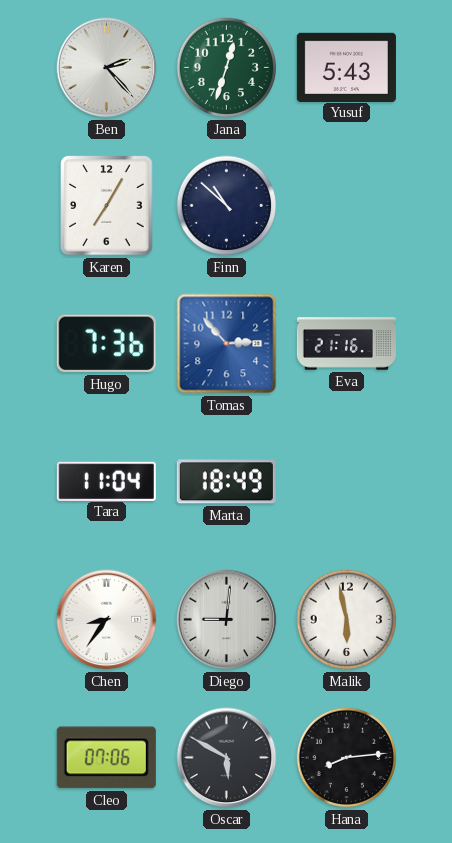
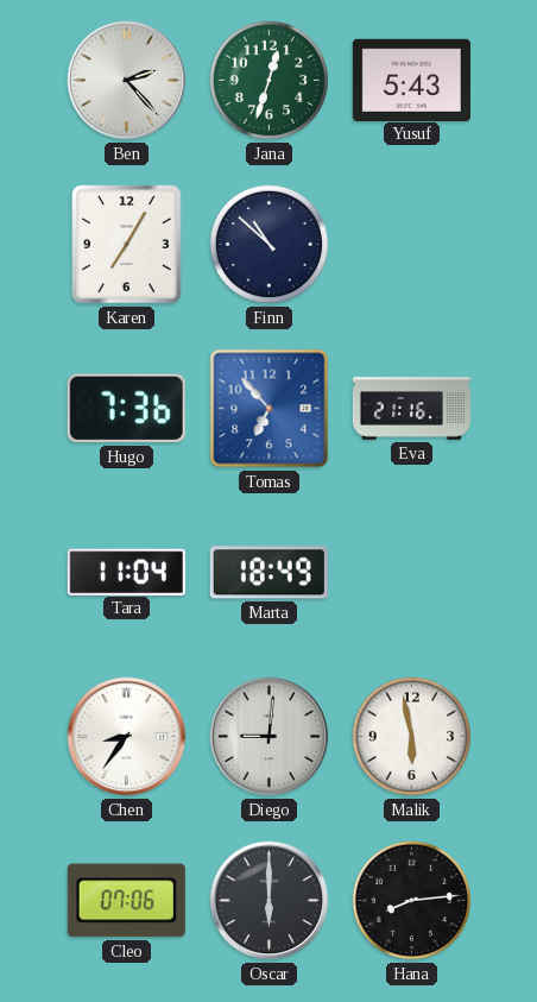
Tomas: 2:53 -> 6:53
Oscar: 5:50 -> 6:00
